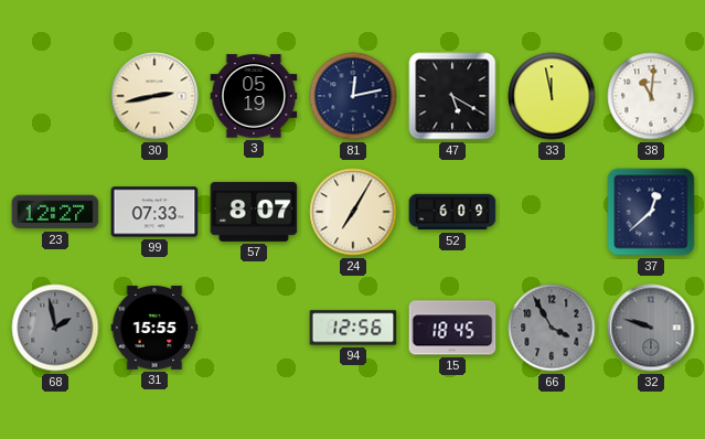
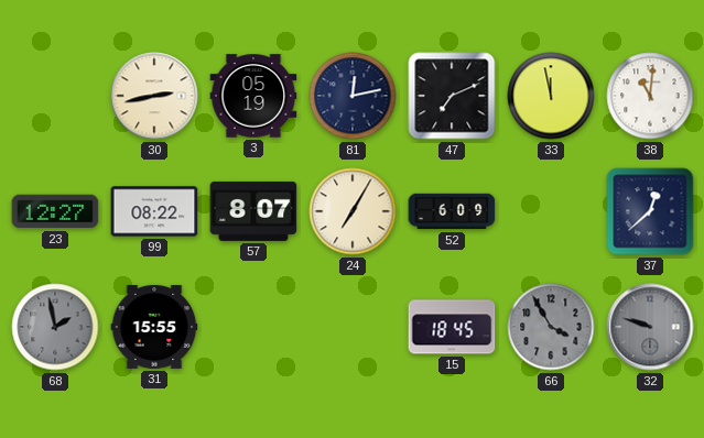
47: 5:20 -> 7:11
99: 07:33 -> 08:22
94: 12:56 -> none
